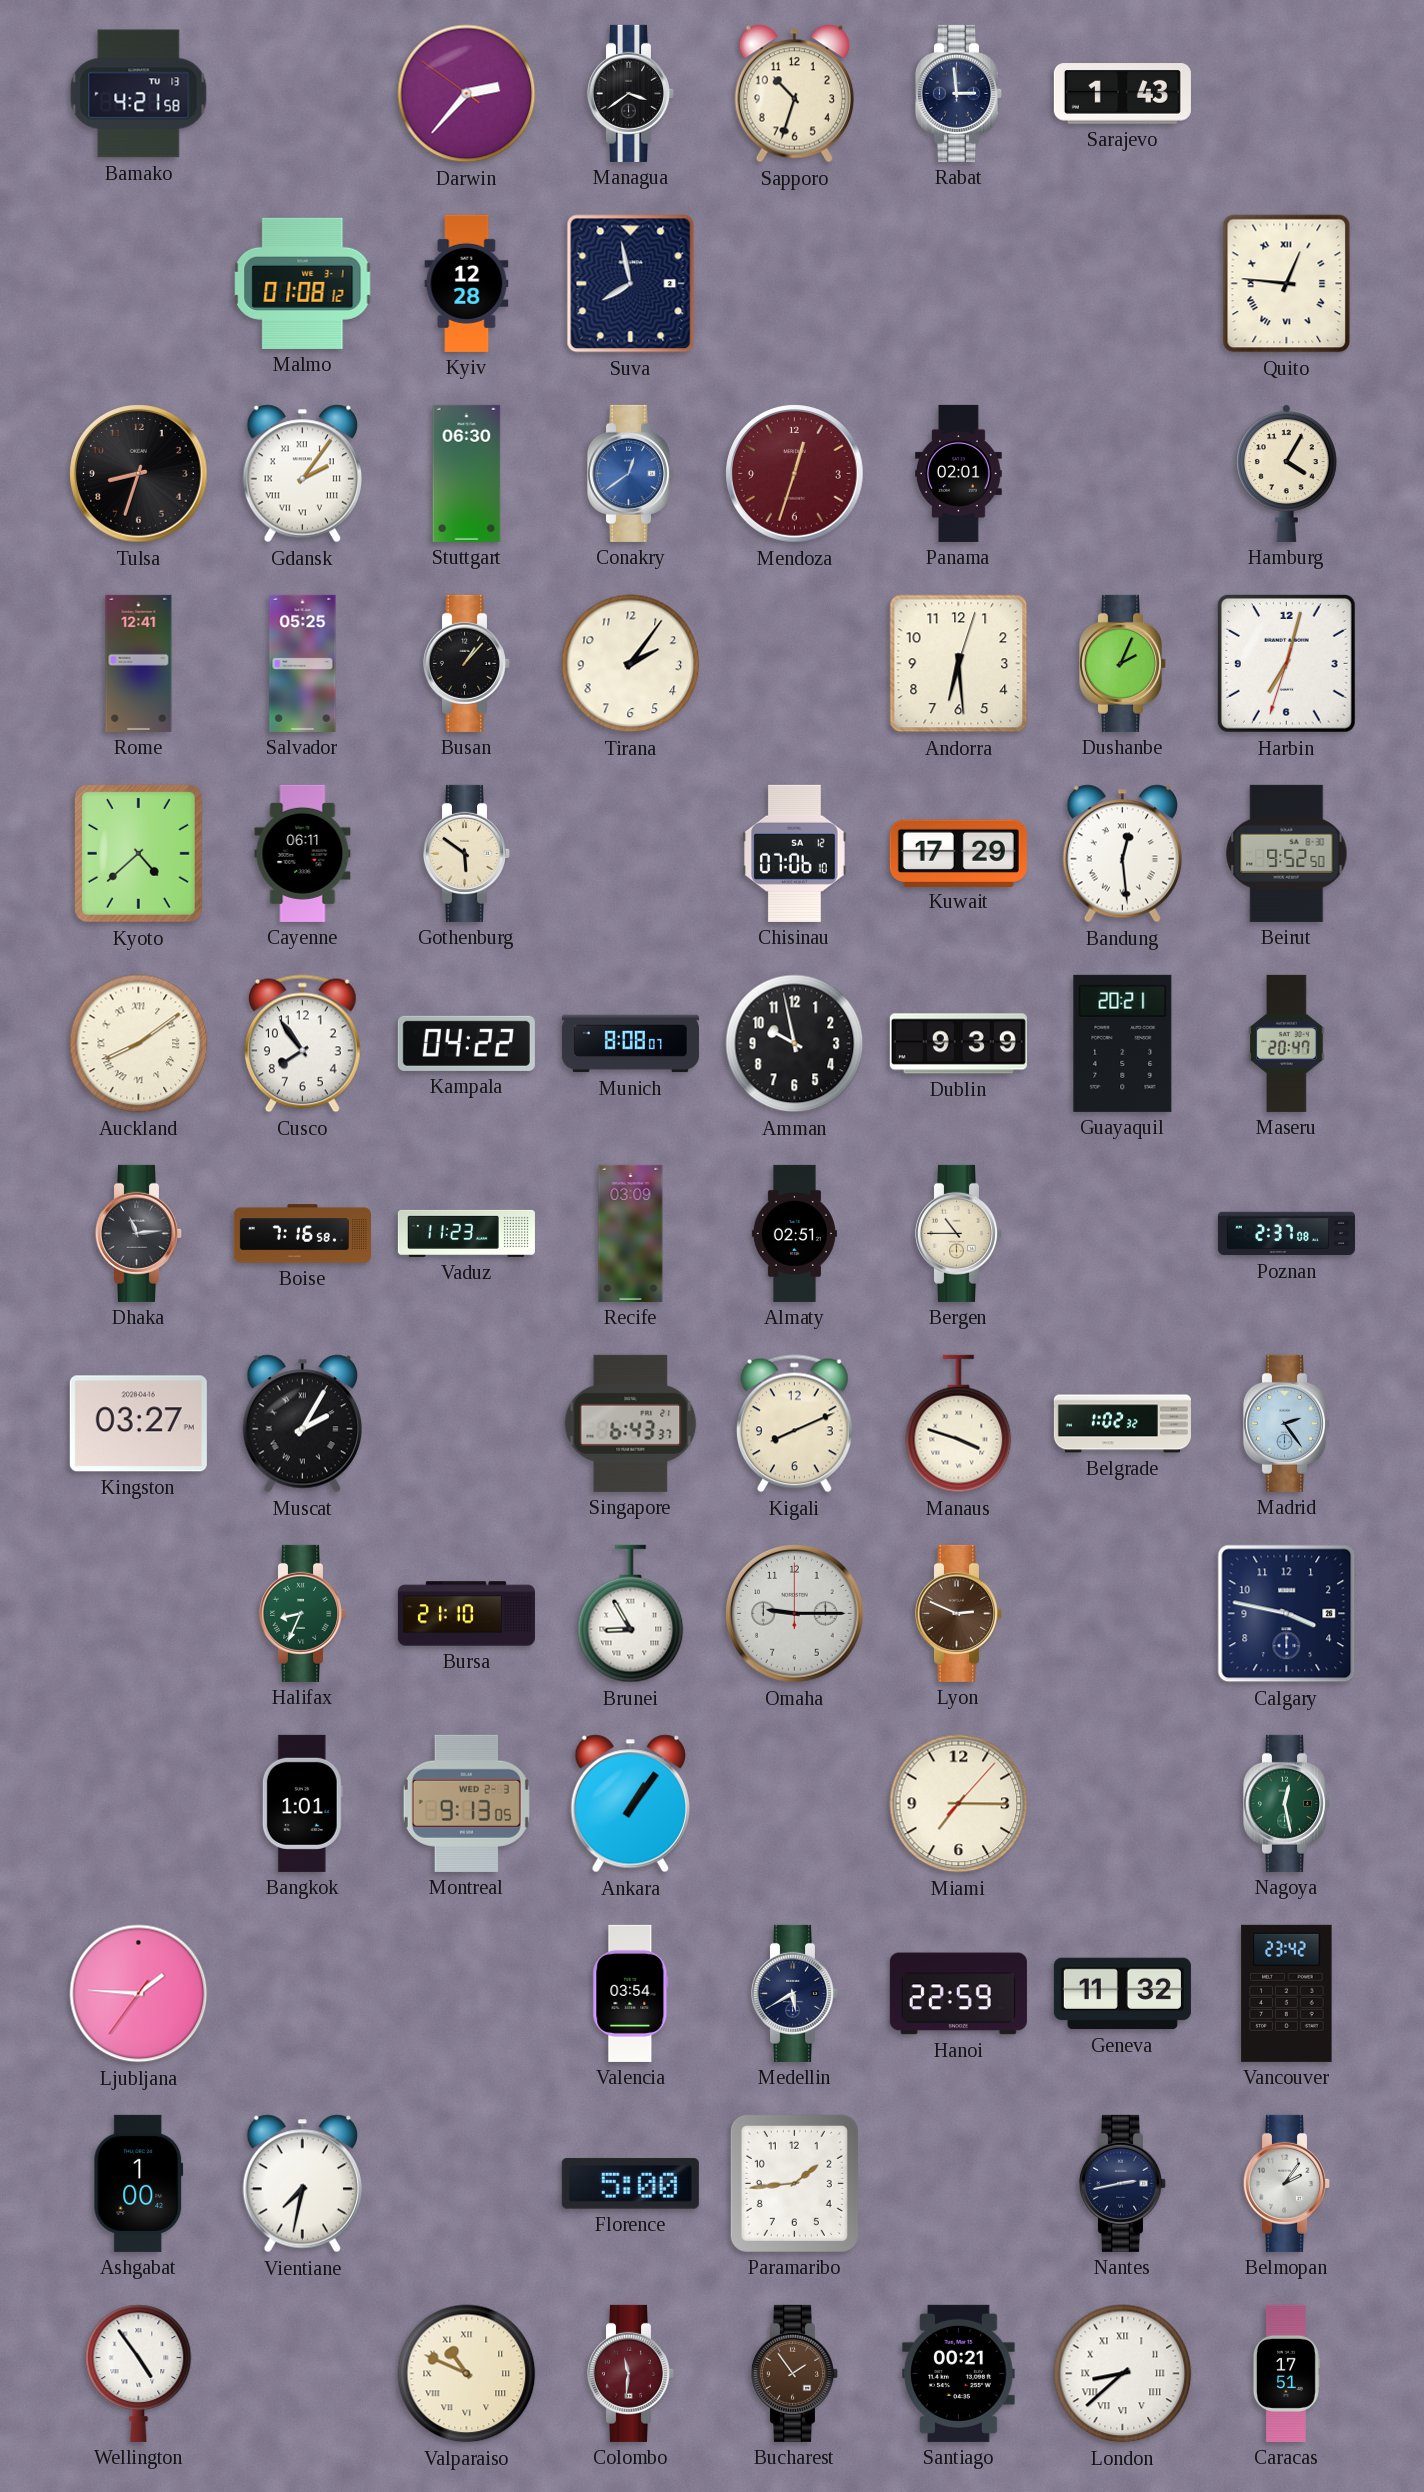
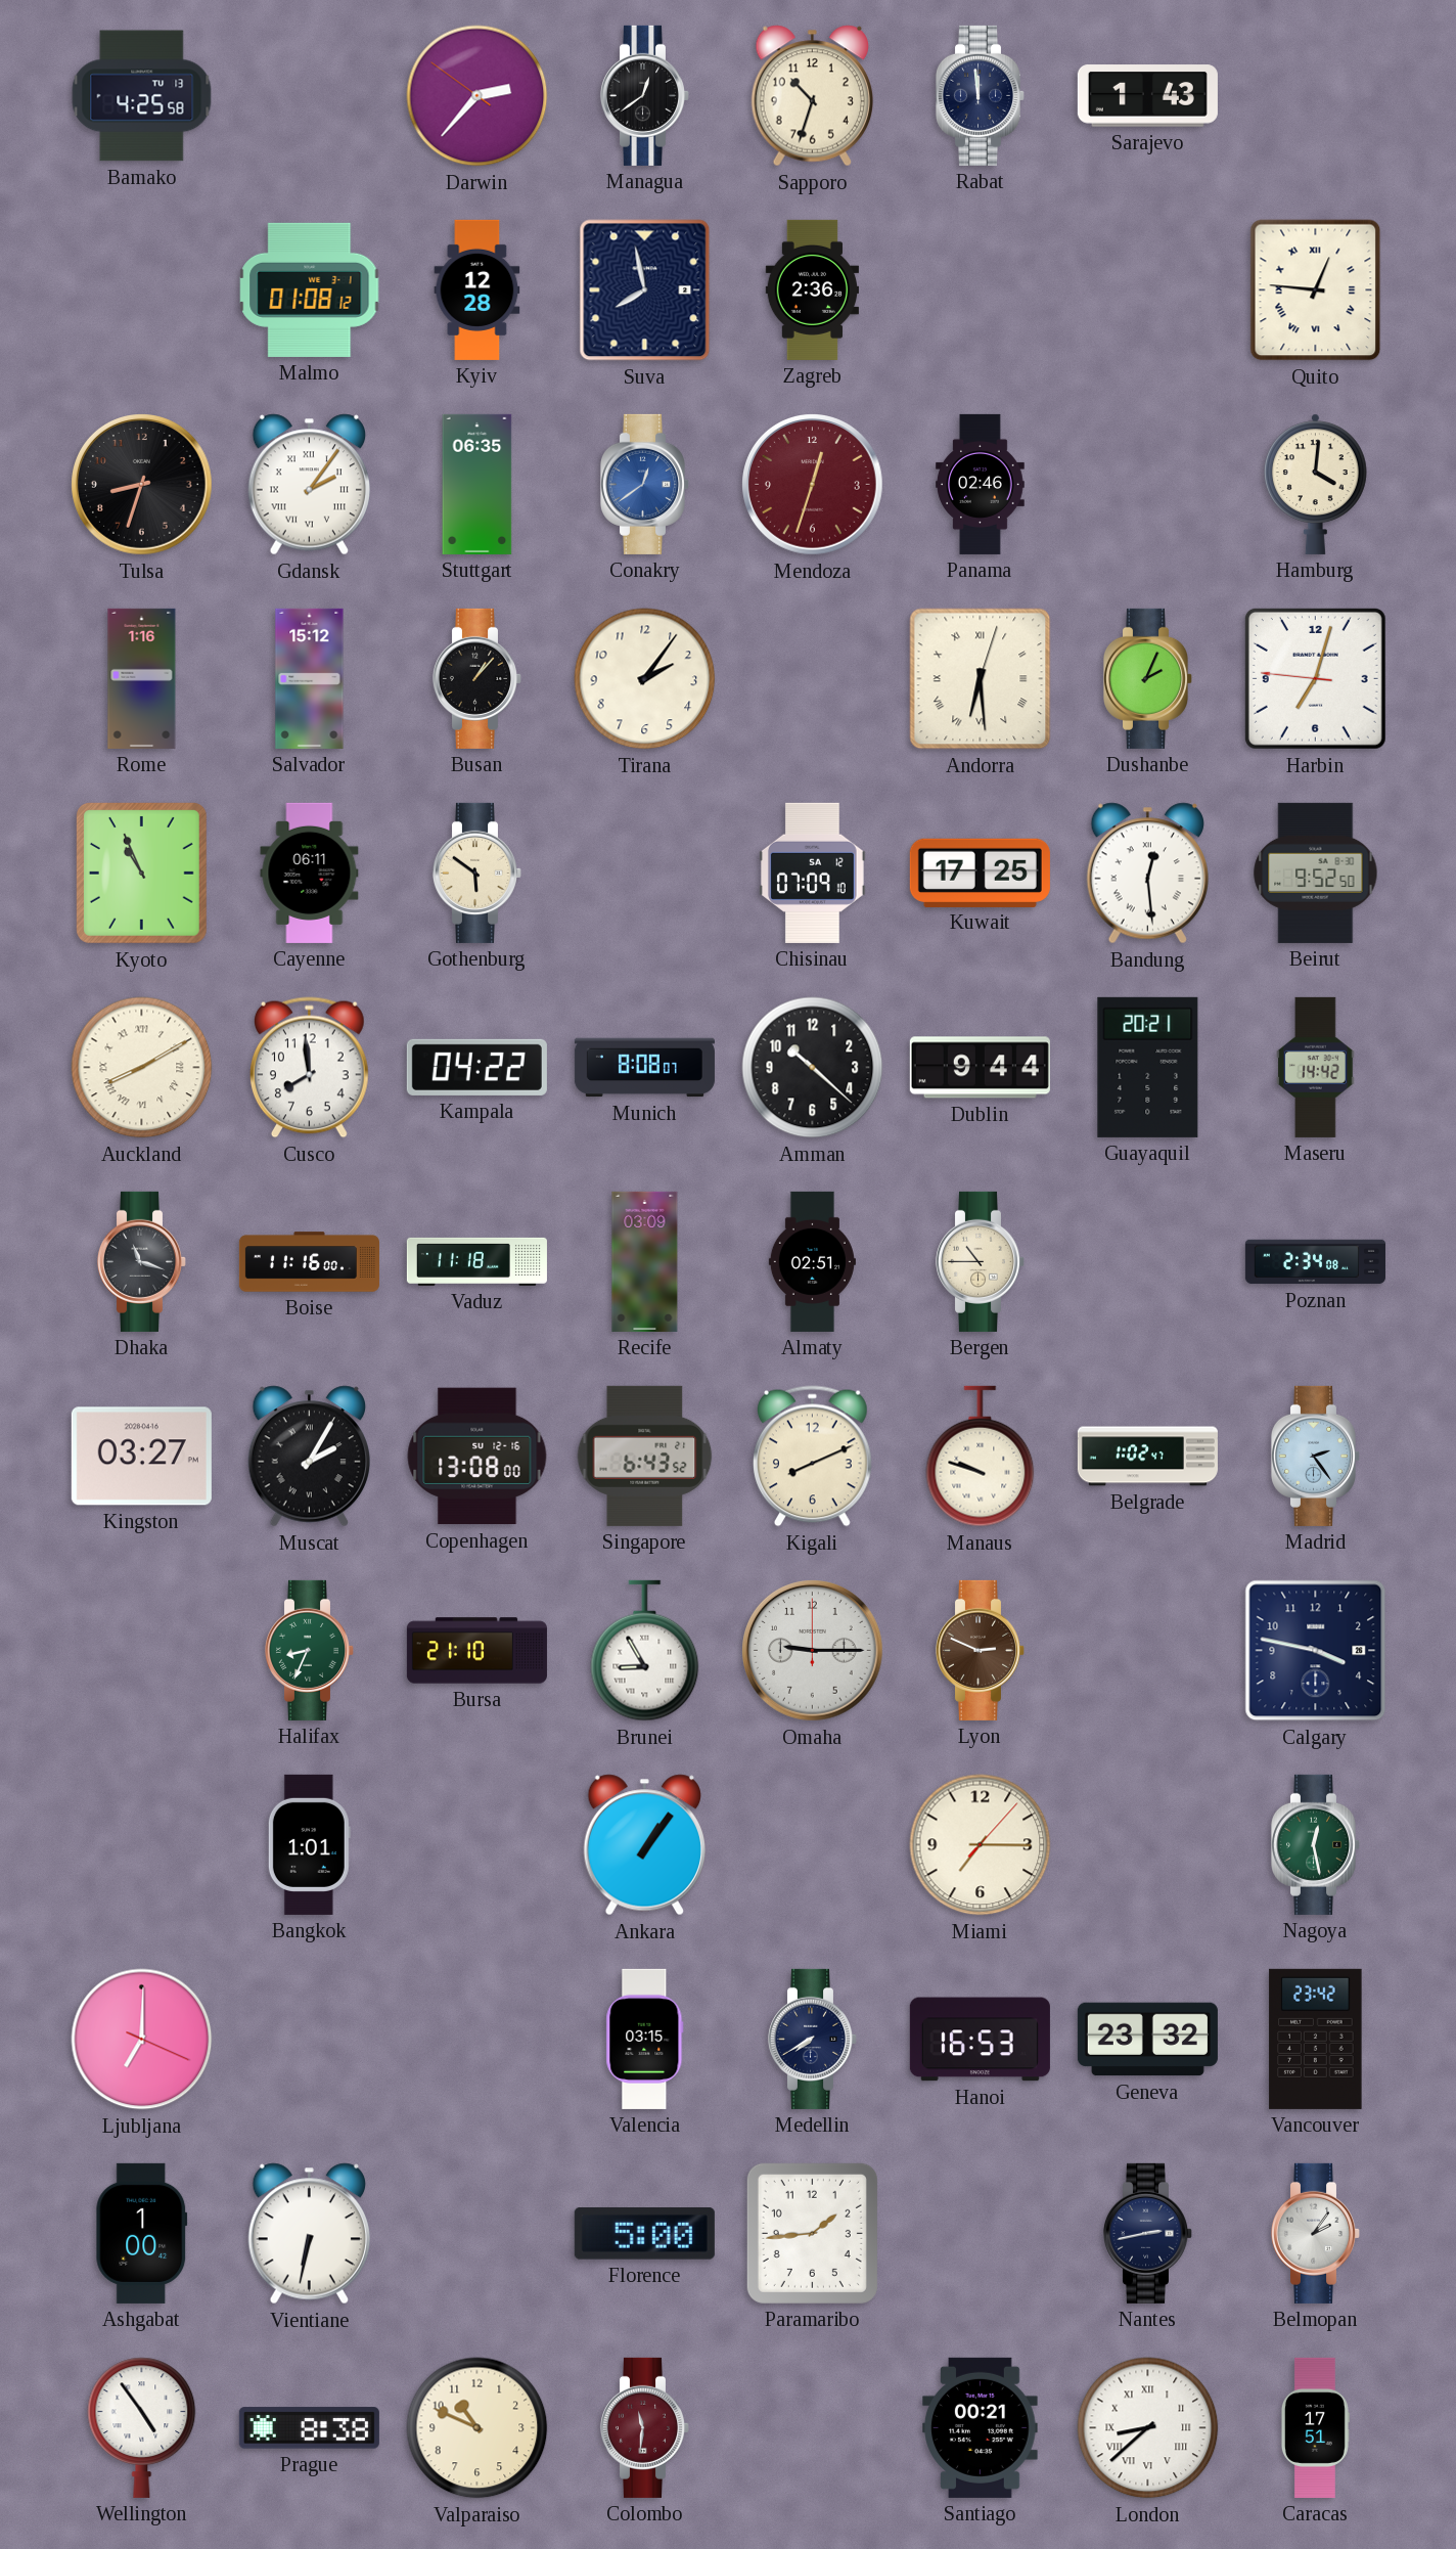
Bamako: 4:21 -> 4:25
Managua: 3:39 -> 12:39
Rabat: 2:59 -> 11:59
Zagreb: none -> 2:36
Stuttgart: 06:30 -> 06:35
Panama: 02:01 -> 02:46
Hamburg: 4:05 -> 4:01
Rome: 12:41 -> 1:16
Salvador: 05:25 -> 15:12
Andorra numerals: Arabic -> Roman
Harbin: 7:02:33 -> 7:02:46
Kyoto: 4:38 -> 10:56
Chisinau: 07:06 -> 07:09
Kuwait: 17:29 -> 17:25
Auckland: 8:09 -> 8:10
Cusco: 7:54 -> 7:59
Amman: 9:58 -> 10:22
Dublin: 9:39 -> 9:44
Maseru: 20:47 -> 14:42
Dhaka: 11:14 -> 11:18
Boise: 7:16 -> 11:16
Vaduz: 11:23 -> 11:18
Poznan: 2:37 -> 2:34
Copenhagen: none -> 13:08
Singapore: 6:43:37 -> 6:43:52
Manaus: 3:48 -> 9:48
Belgrade: 1:02:32 -> 1:02:47
Montreal: 9:13 -> none
Ljubljana: 1:45 -> 7:00
Valencia: 03:54 -> 03:15
Medellin: 5:40 -> 7:40
Hanoi: 22:59 -> 16:53
Geneva: 11:32 -> 23:32
Vientiane: 7:32 -> 6:32
Prague: none -> 8:38
Valparaiso numerals: Roman -> Arabic
Bucharest: 1:54 -> none
